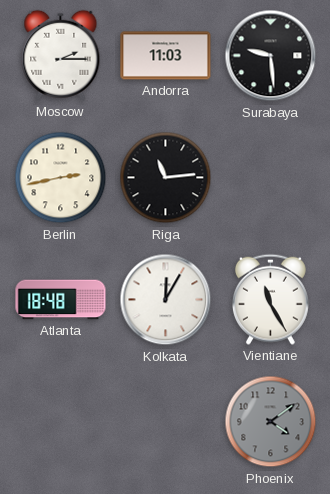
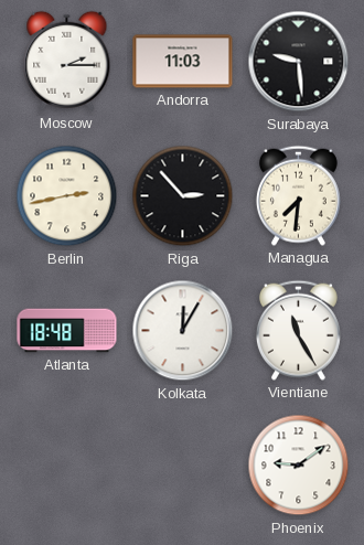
Riga: 11:14 -> 2:53
Managua: none -> 7:31
Phoenix: 4:09 -> 9:09
Phoenix dial: grey -> white
